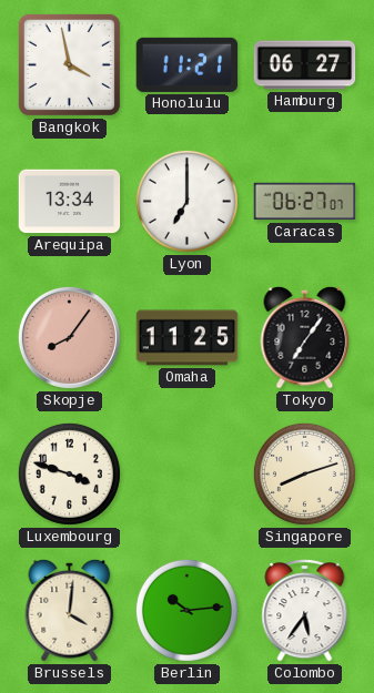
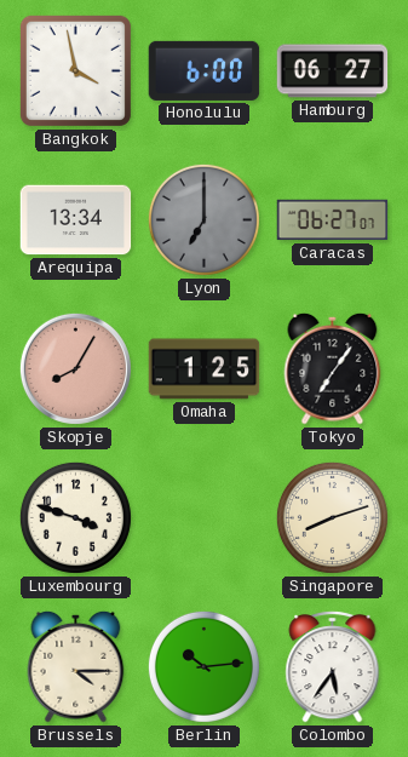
Honolulu: 11:21 -> 6:00
Lyon dial: white -> grey
Skopje: 8:06 -> 8:05
Omaha: 11:25 -> 1:25
Brussels: 4:01 -> 4:15
